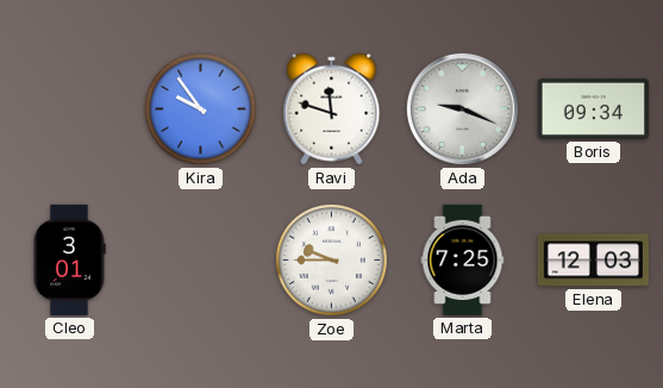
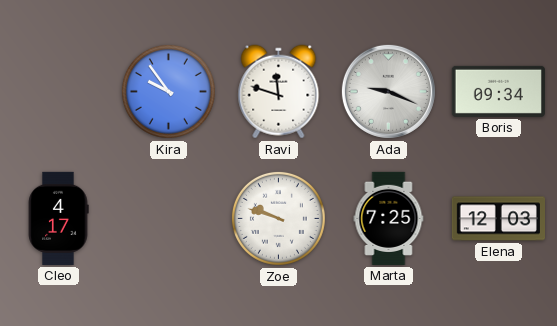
Cleo: 3:01 -> 4:17
Zoe: 9:45 -> 9:48
